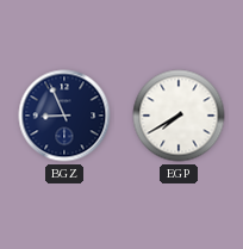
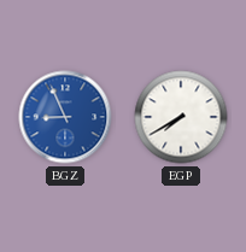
BGZ dial: navy -> blue
